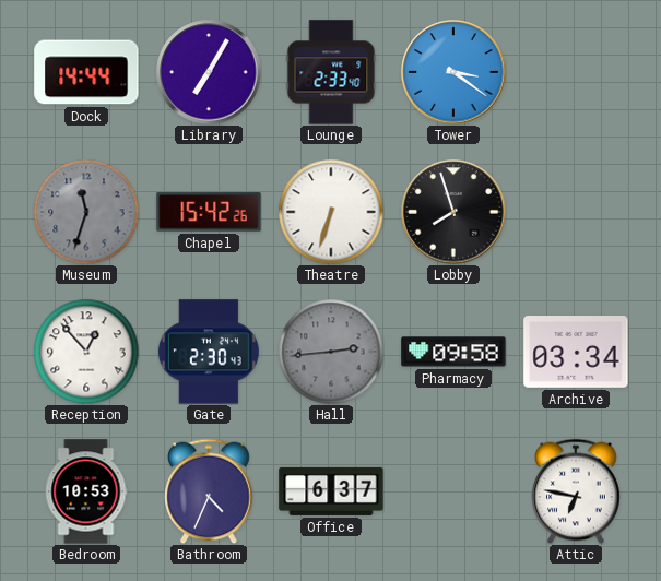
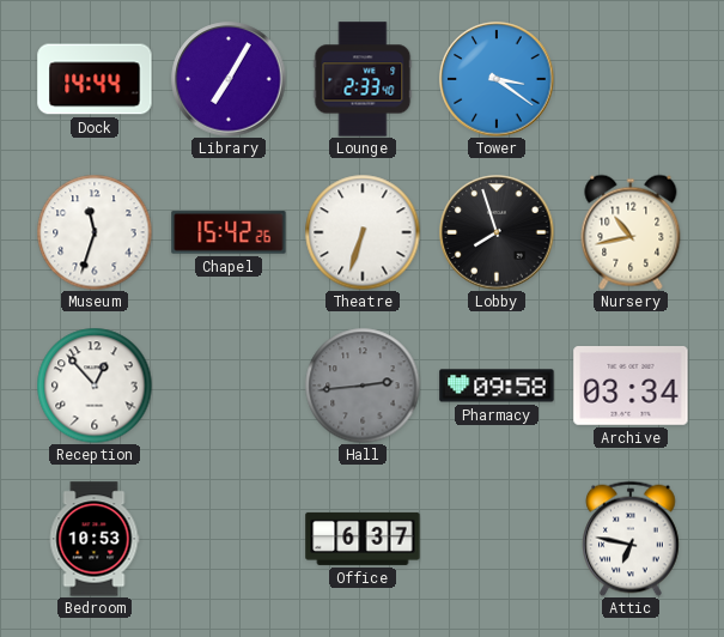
Museum dial: grey -> white
Nursery: none -> 10:43
Gate: 2:30 -> none
Bathroom: 4:34 -> none
